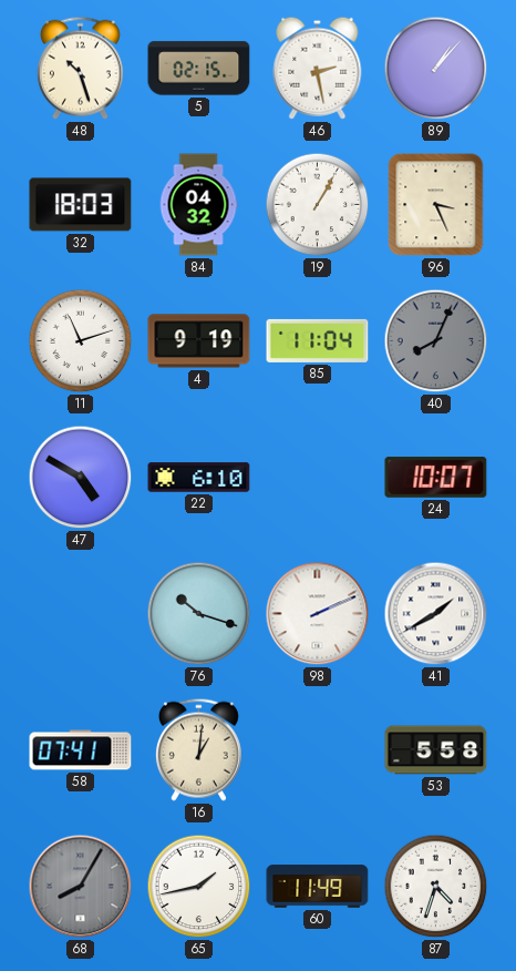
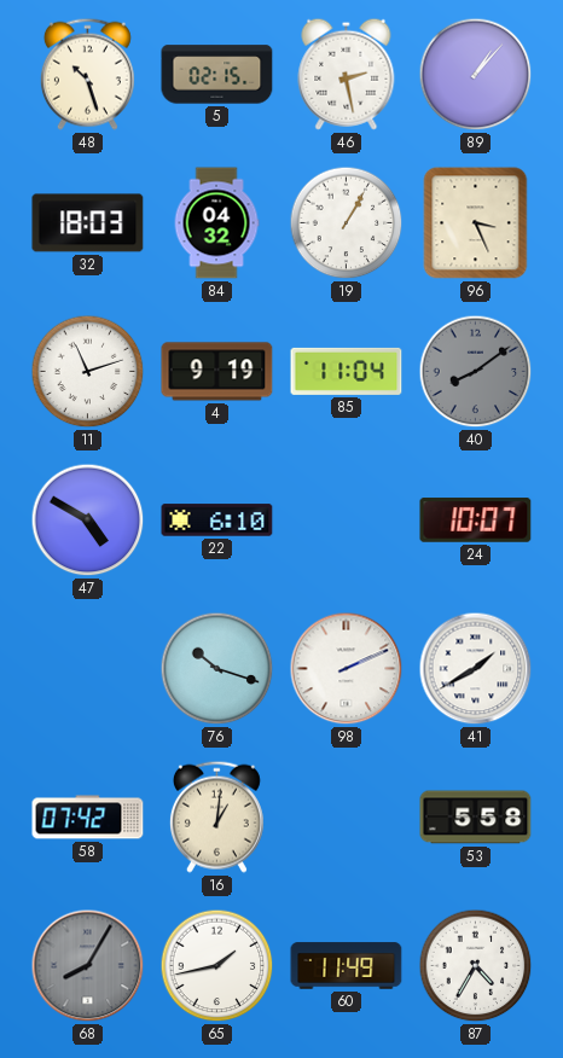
40: 8:04 -> 8:09
58: 07:41 -> 07:42
87: 4:33 -> 4:35
